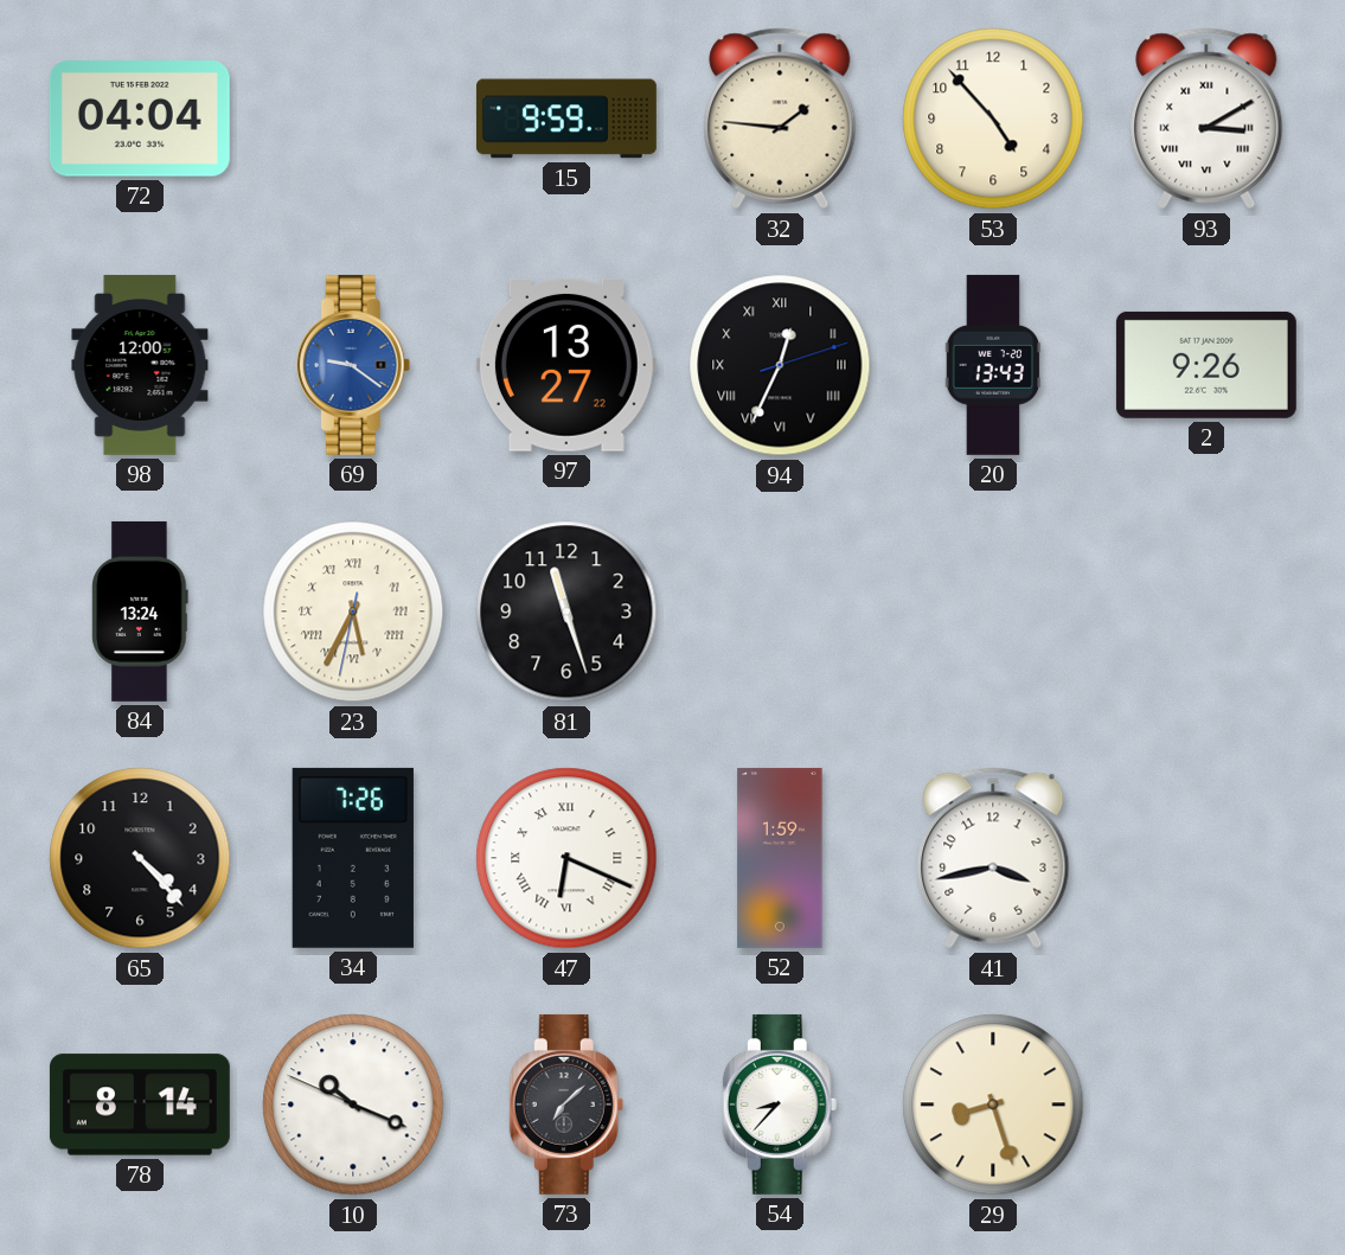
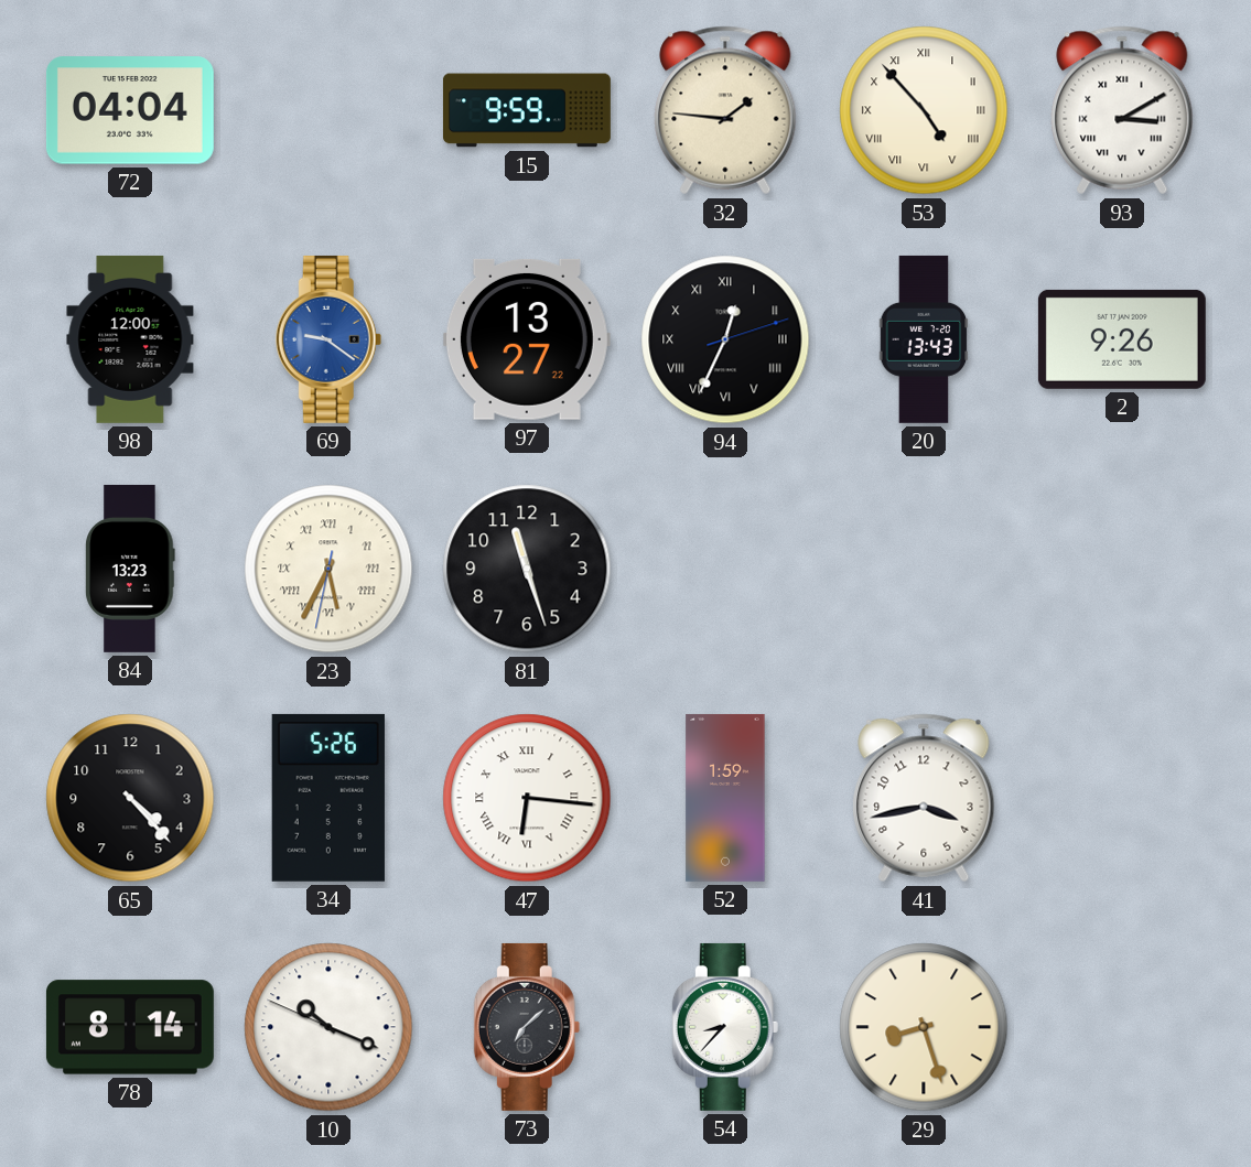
53 numerals: Arabic -> Roman
84: 13:24 -> 13:23
34: 7:26 -> 5:26
47: 6:19 -> 6:16
